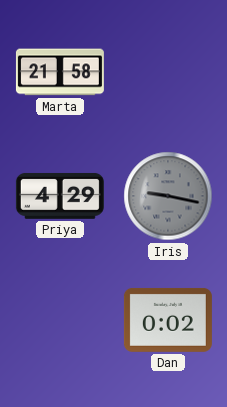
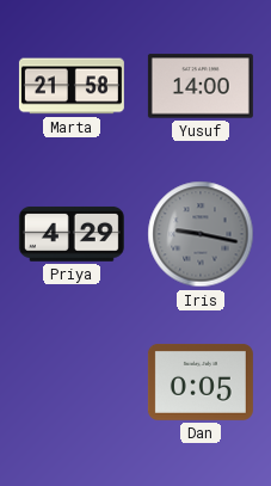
Yusuf: none -> 14:00
Dan: 0:02 -> 0:05
